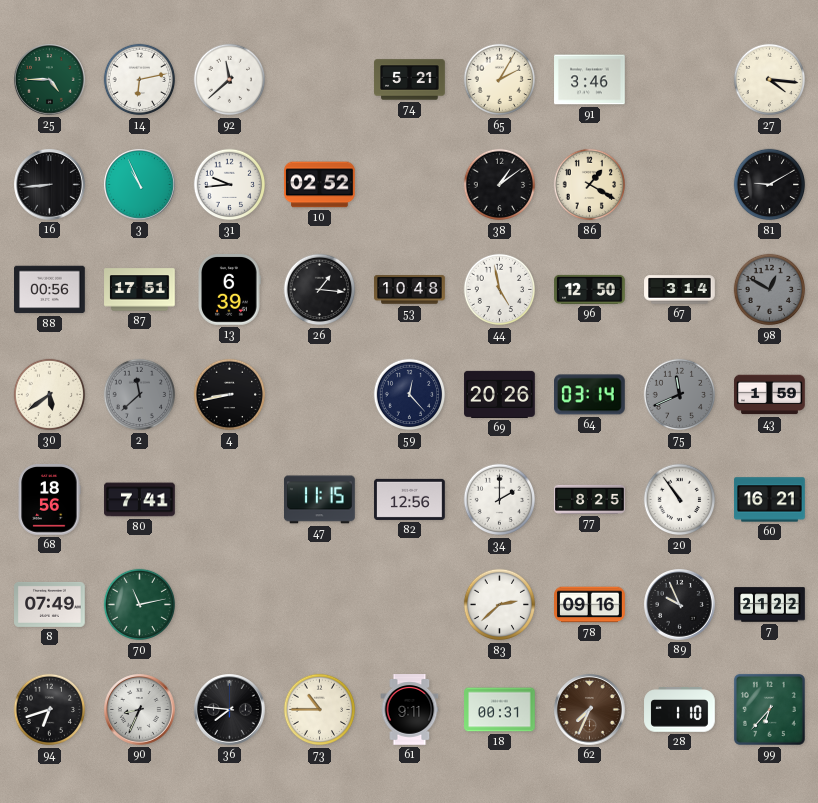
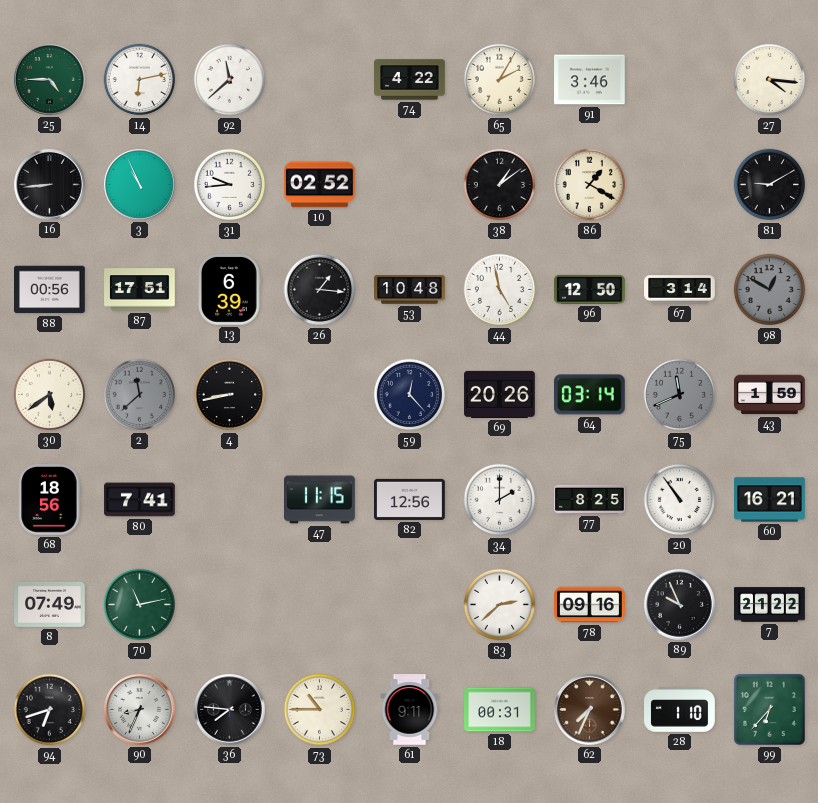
74: 5:21 -> 4:22
